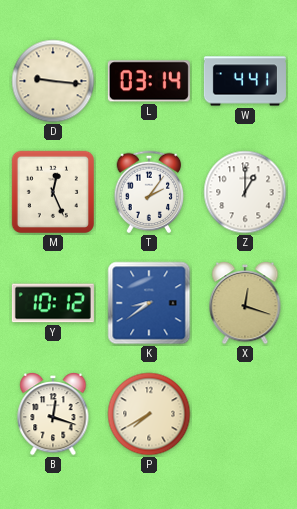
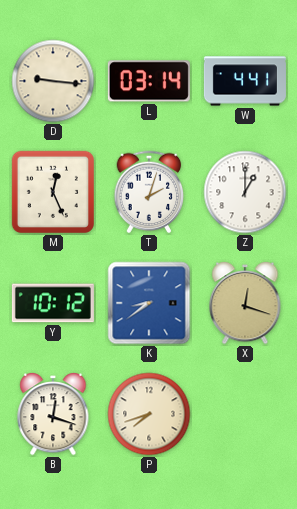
T: 2:06 -> 2:03
P: 7:40 -> 7:42
